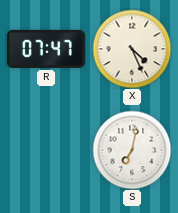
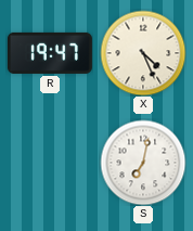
R: 07:47 -> 19:47
